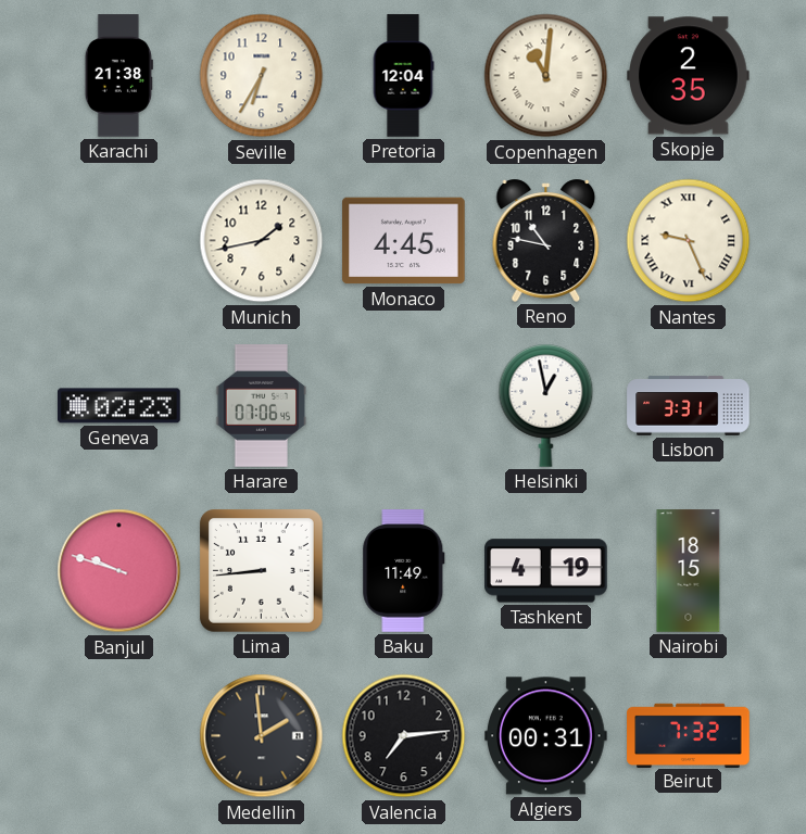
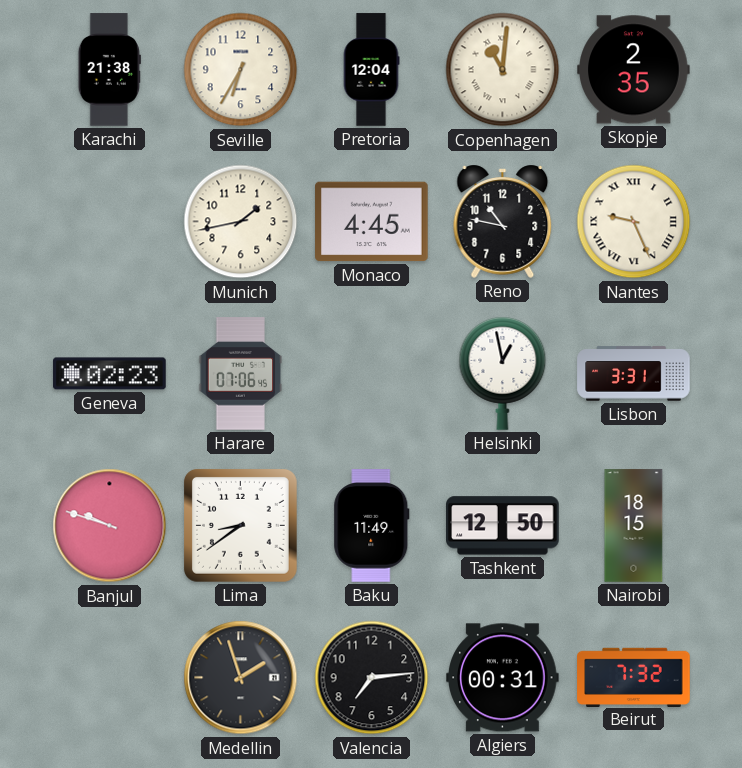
Lima: 8:44 -> 8:39
Tashkent: 4:19 -> 12:50
Medellin: 1:59 -> 1:57
